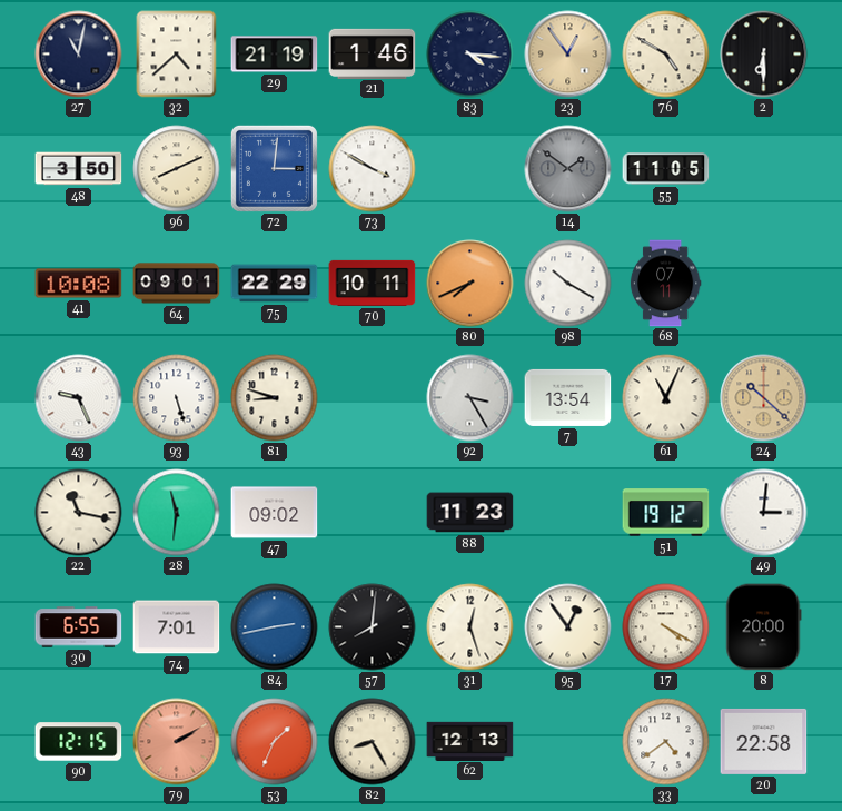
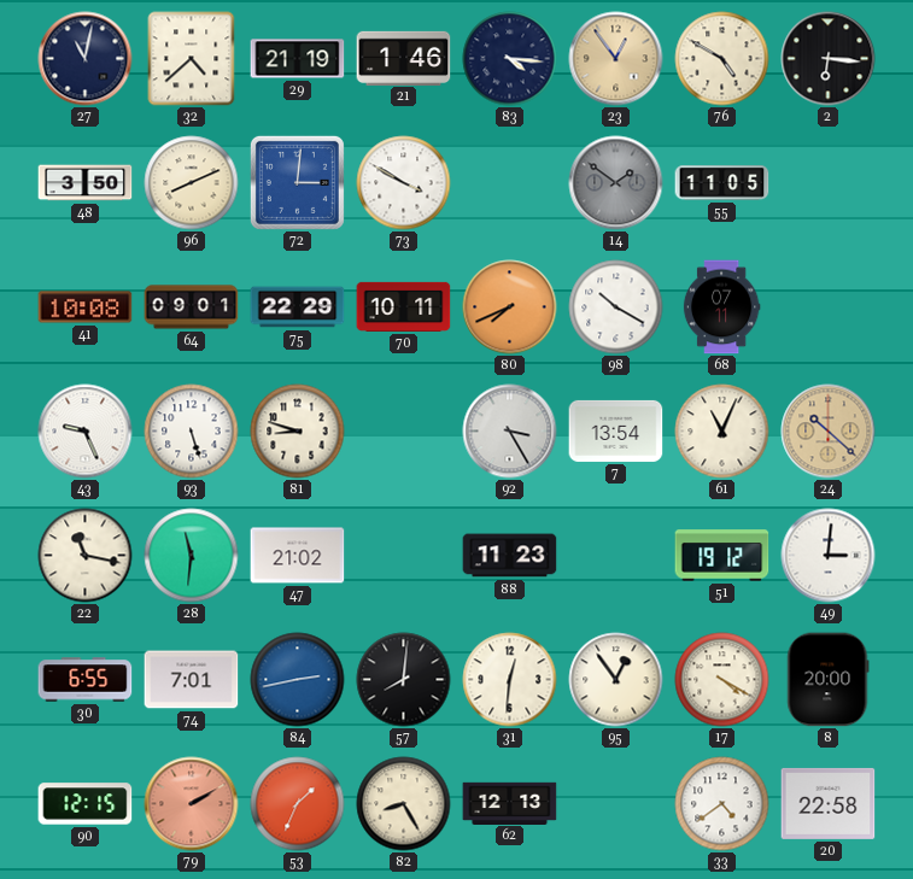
2: 6:30 -> 6:16
47: 09:02 -> 21:02
31: 12:27 -> 12:31
